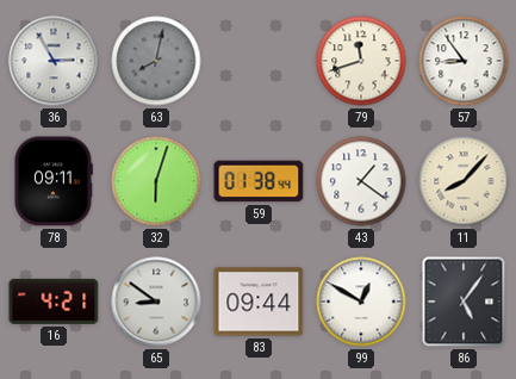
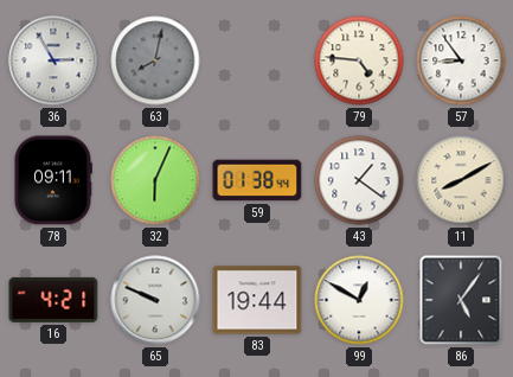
79: 11:42 -> 4:46
32: 6:03 -> 6:04
11: 8:07 -> 8:10
65: 8:51 -> 9:49
83: 09:44 -> 19:44
